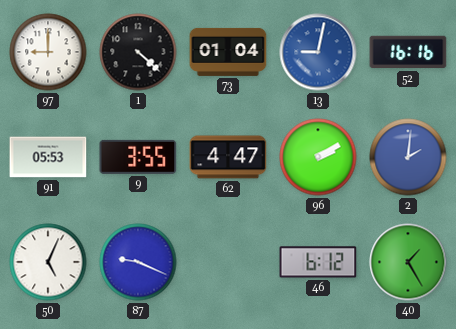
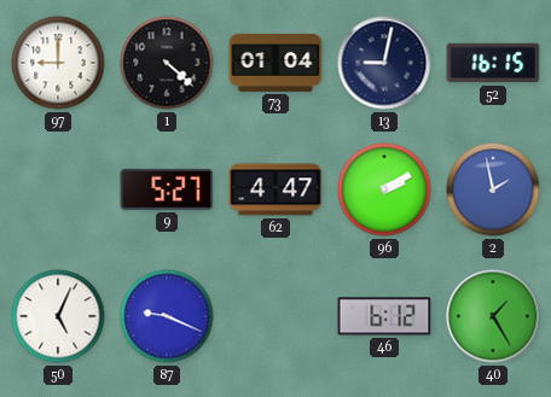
13 dial: blue -> navy
52: 16:16 -> 16:15
91: 05:53 -> none
9: 3:55 -> 5:27
2: 2:01 -> 1:58
